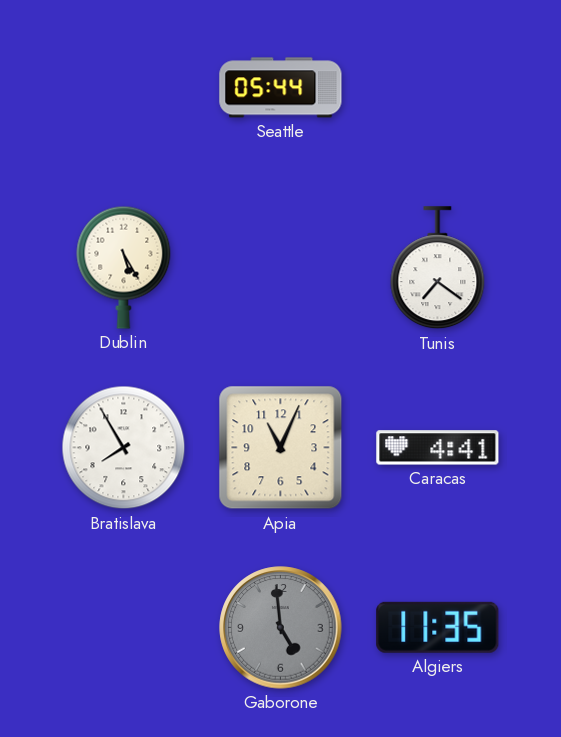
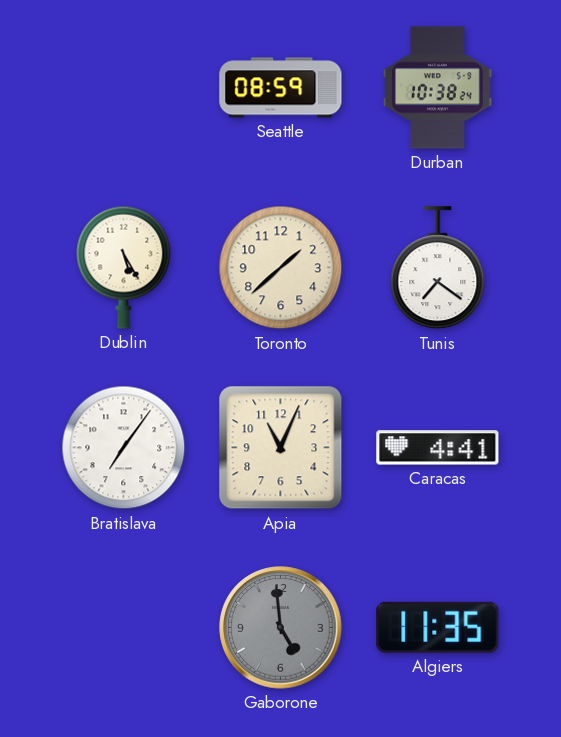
Seattle: 05:44 -> 08:59
Durban: none -> 10:38
Toronto: none -> 1:38
Bratislava: 7:55 -> 7:06
